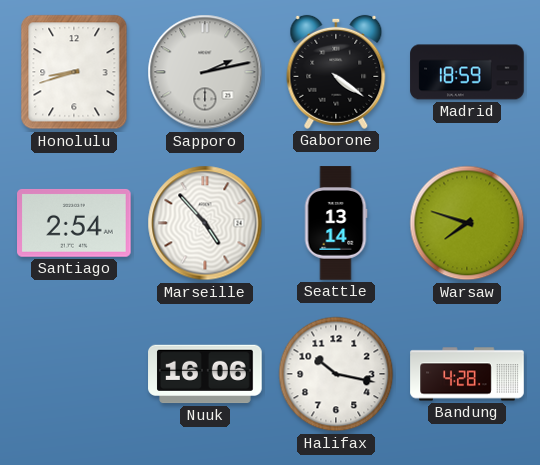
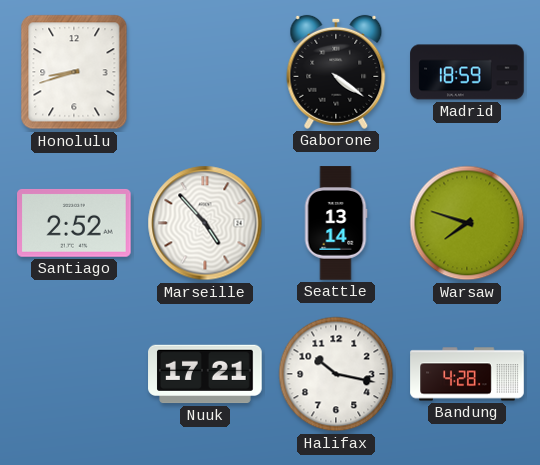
Sapporo: 2:13 -> none
Santiago: 2:54 -> 2:52
Nuuk: 16:06 -> 17:21
